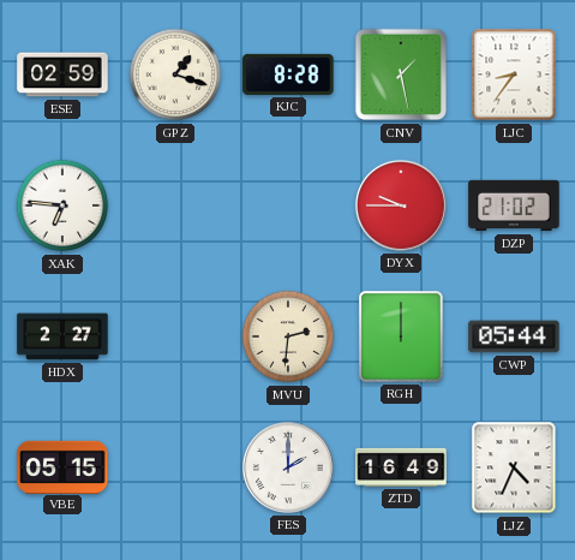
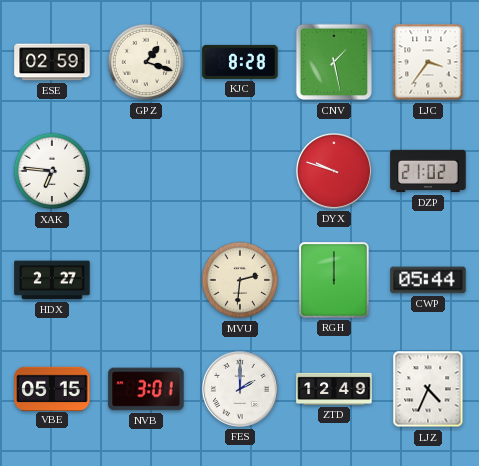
LJC: 8:36 -> 3:36
DYX: 9:45 -> 9:48
NVB: none -> 3:01
ZTD: 16:49 -> 12:49
